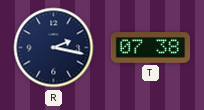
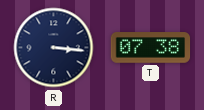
R: 2:17 -> 3:16
